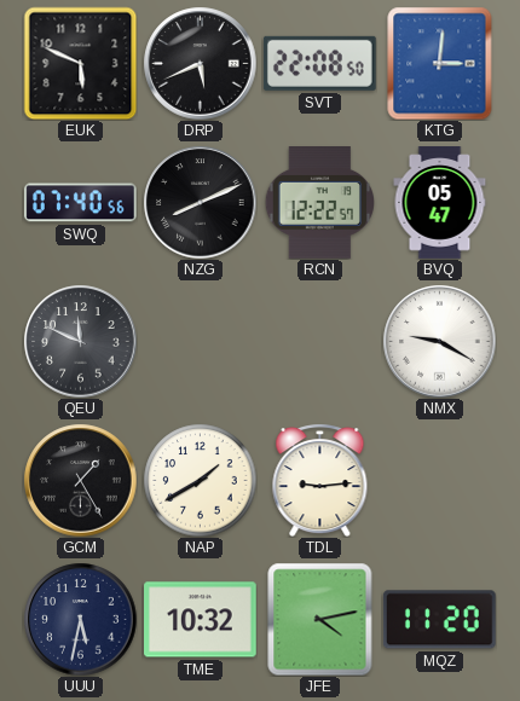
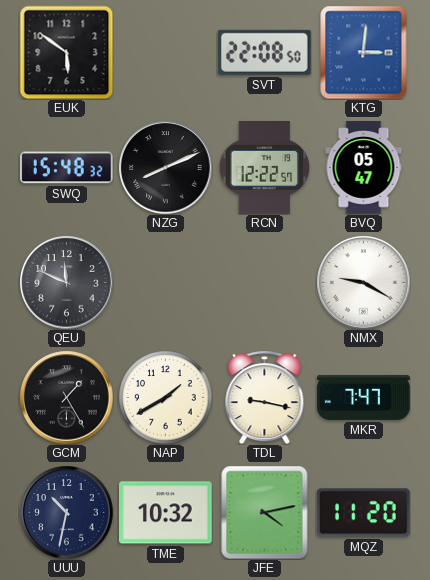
EUK: 5:49 -> 5:51
DRP: 5:41 -> none
SWQ: 07:40 -> 15:48
TDL: 9:14 -> 9:17
MKR: none -> 7:47
UUU: 5:32 -> 10:32
